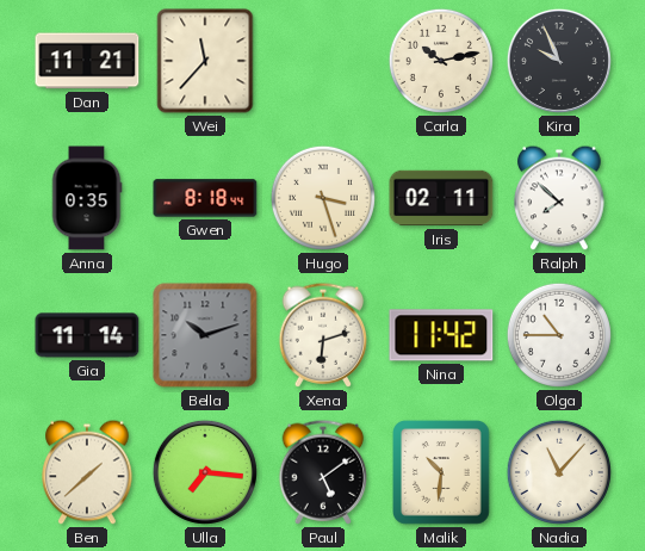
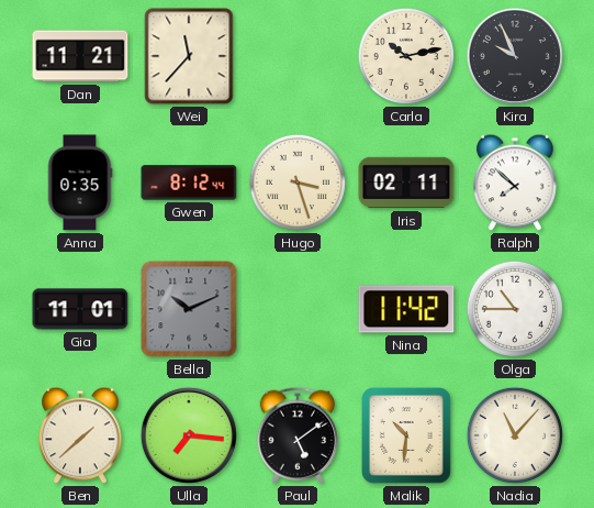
Gwen: 8:18 -> 8:12
Gia: 11:14 -> 11:01
Bella: 10:12 -> 10:11
Xena: 6:12 -> none
